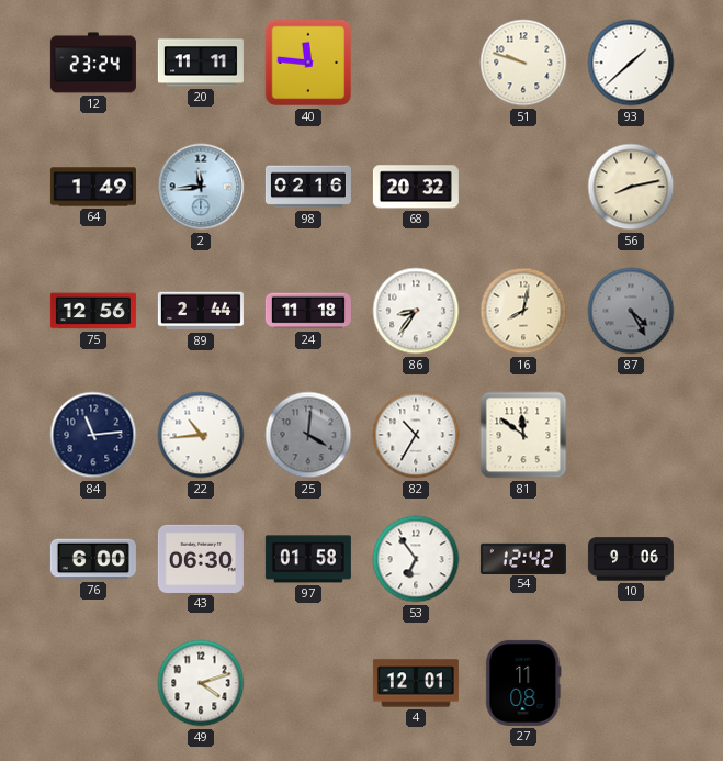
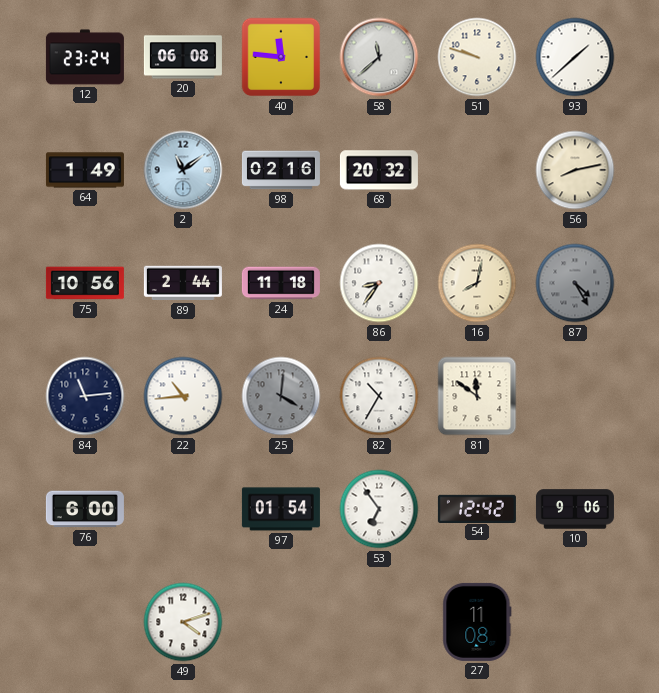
20: 11:11 -> 06:08
58: none -> 11:38
2: 11:44 -> 11:09
75: 12:56 -> 10:56
43: 06:30 -> none
97: 01:58 -> 01:54
4: 12:01 -> none
